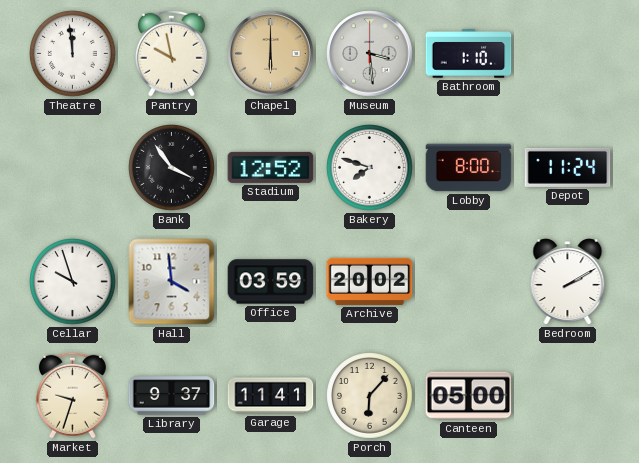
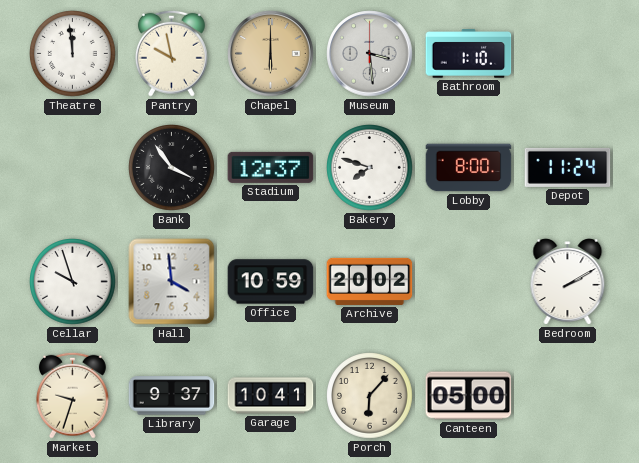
Stadium: 12:52 -> 12:37
Office: 03:59 -> 10:59
Garage: 11:41 -> 10:41
